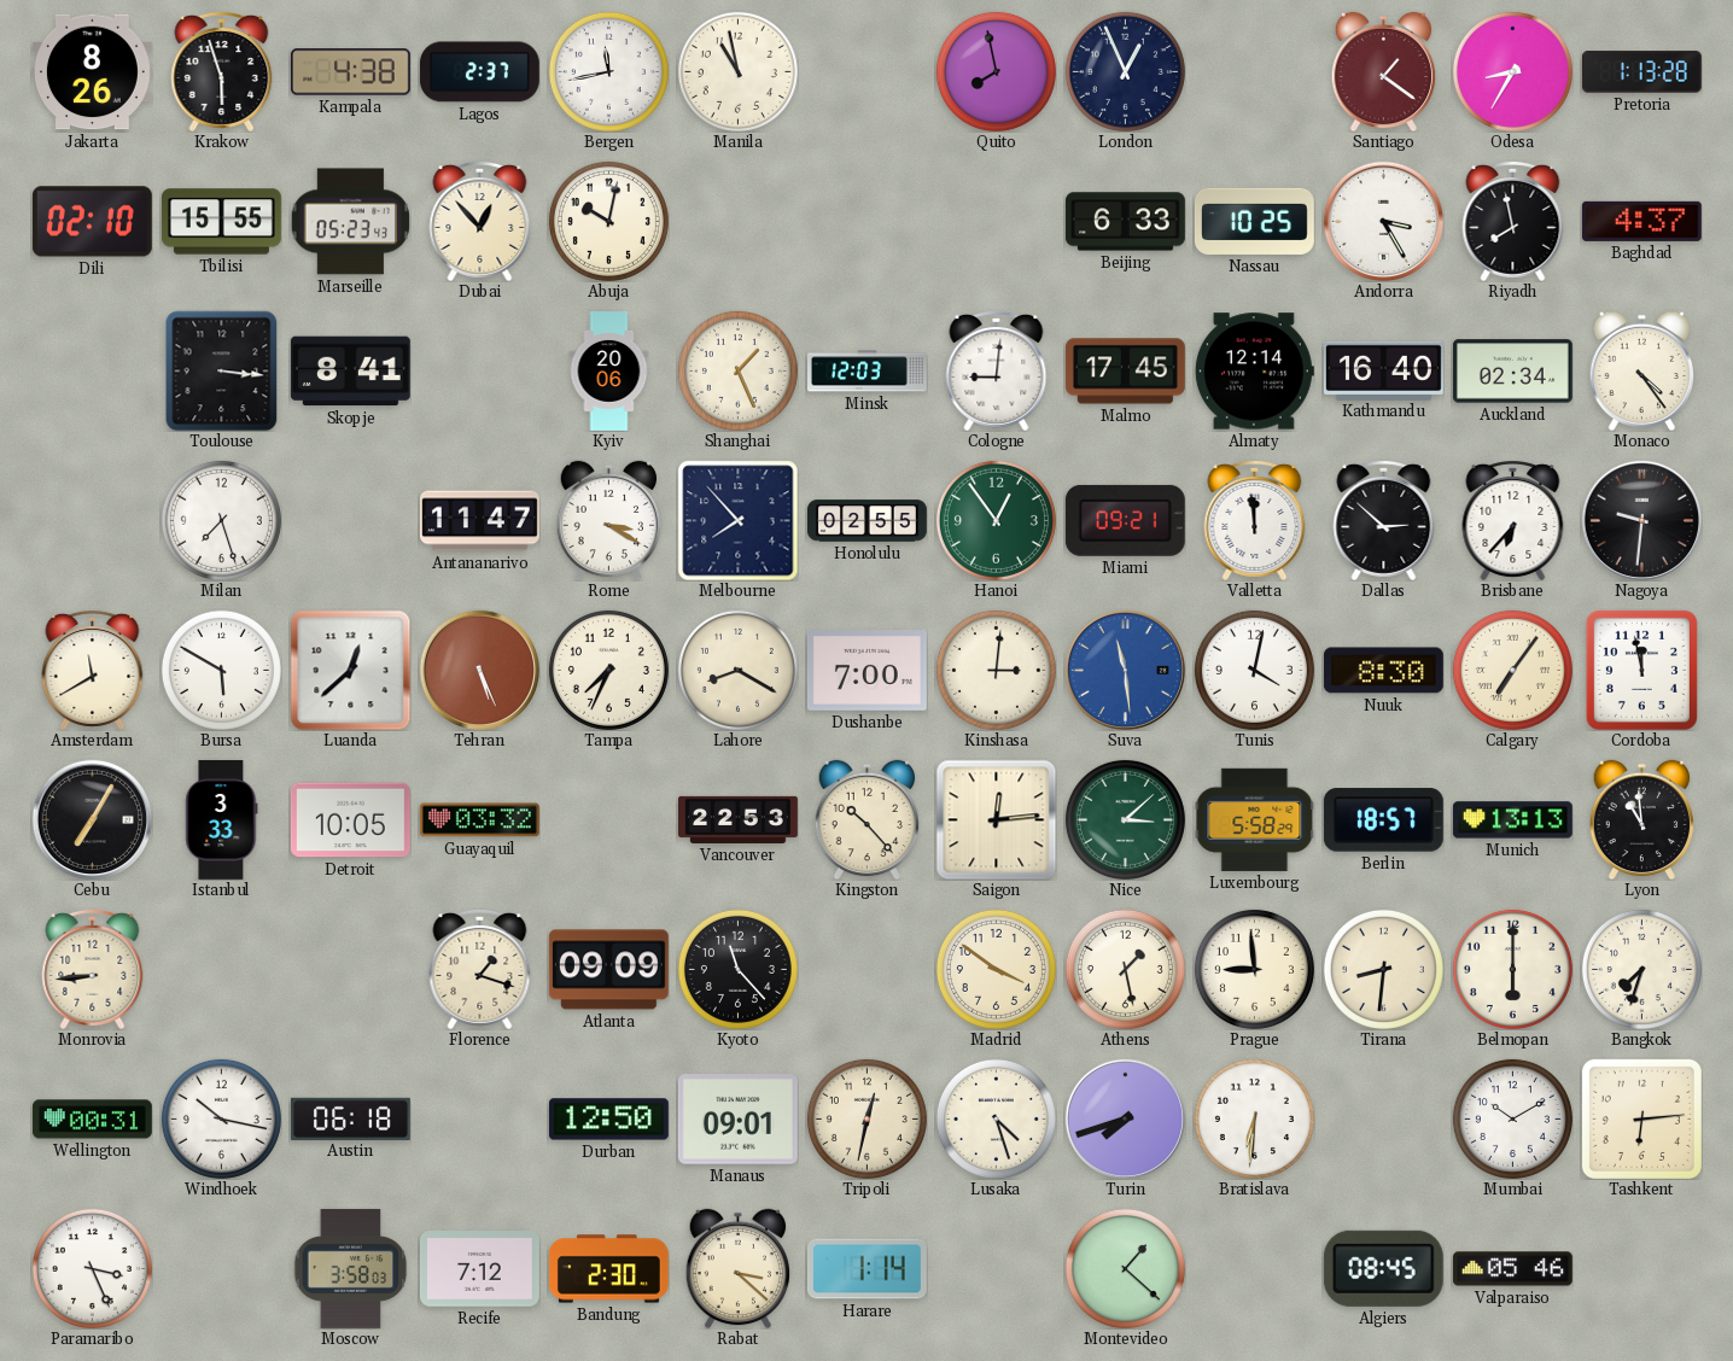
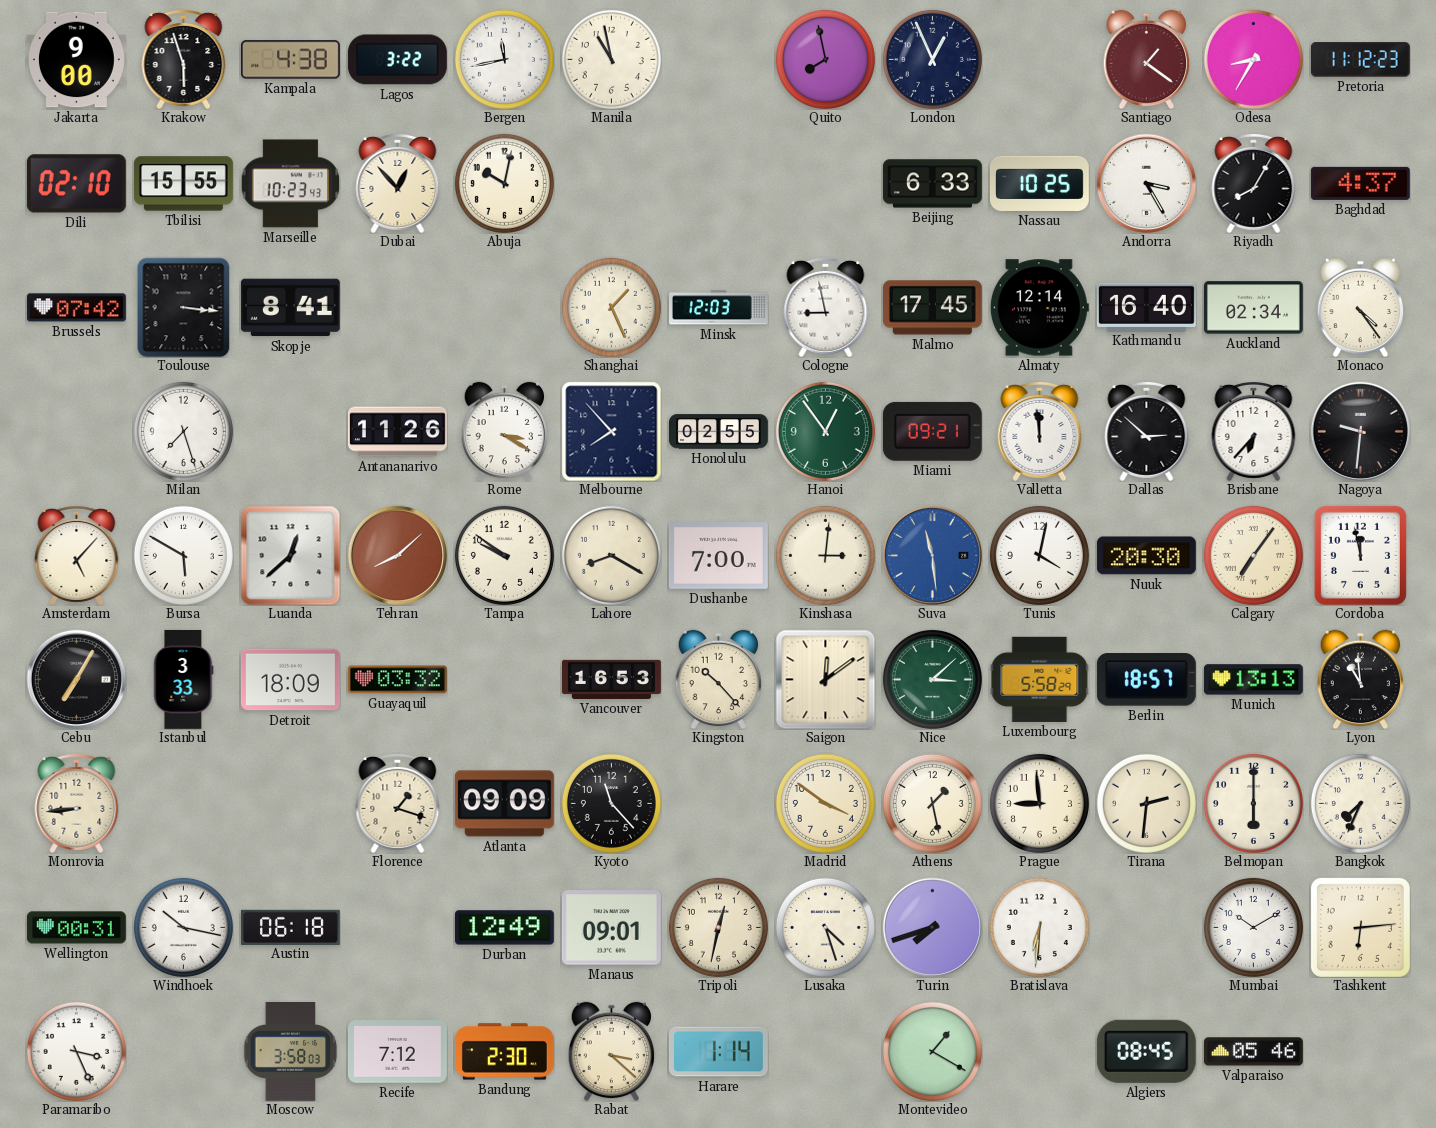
Jakarta: 8:26 -> 9:00
Lagos: 2:37 -> 3:22
Pretoria: 1:13 -> 11:12
Marseille: 05:23 -> 10:23
Riyadh: 7:58 -> 8:05
Brussels: none -> 07:42
Kyiv: 20:06 -> none
Cologne: 9:01 -> 8:58
Antananarivo: 11:47 -> 11:26
Amsterdam: 11:40 -> 5:07
Tehran: 5:26 -> 8:08
Tampa: 7:34 -> 9:51
Nuuk: 8:30 -> 20:30
Detroit: 10:05 -> 18:09
Vancouver: 22:53 -> 16:53
Saigon: 12:14 -> 12:09
Tirana: 8:31 -> 2:31
Bangkok: 7:33 -> 7:34
Durban: 12:50 -> 12:49
Montevideo: 1:22 -> 1:20
